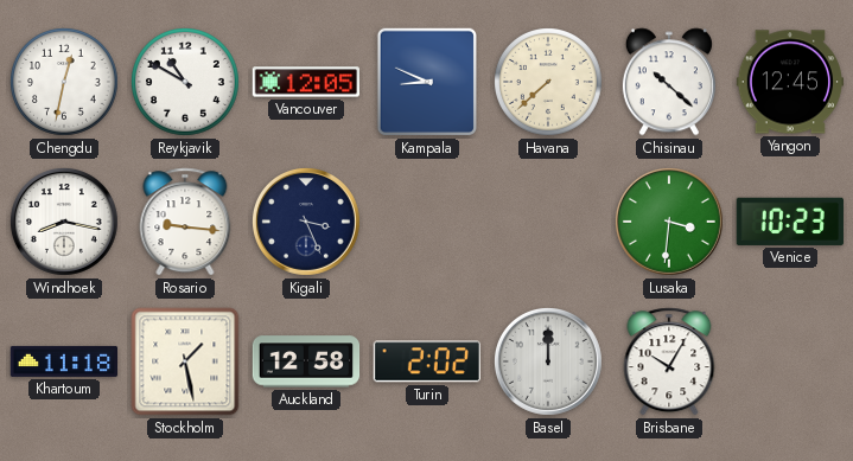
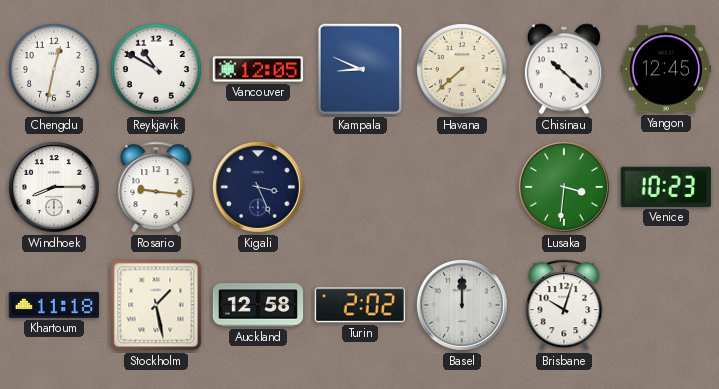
Windhoek: 8:17 -> 8:15
Brisbane: 10:05 -> 10:03
